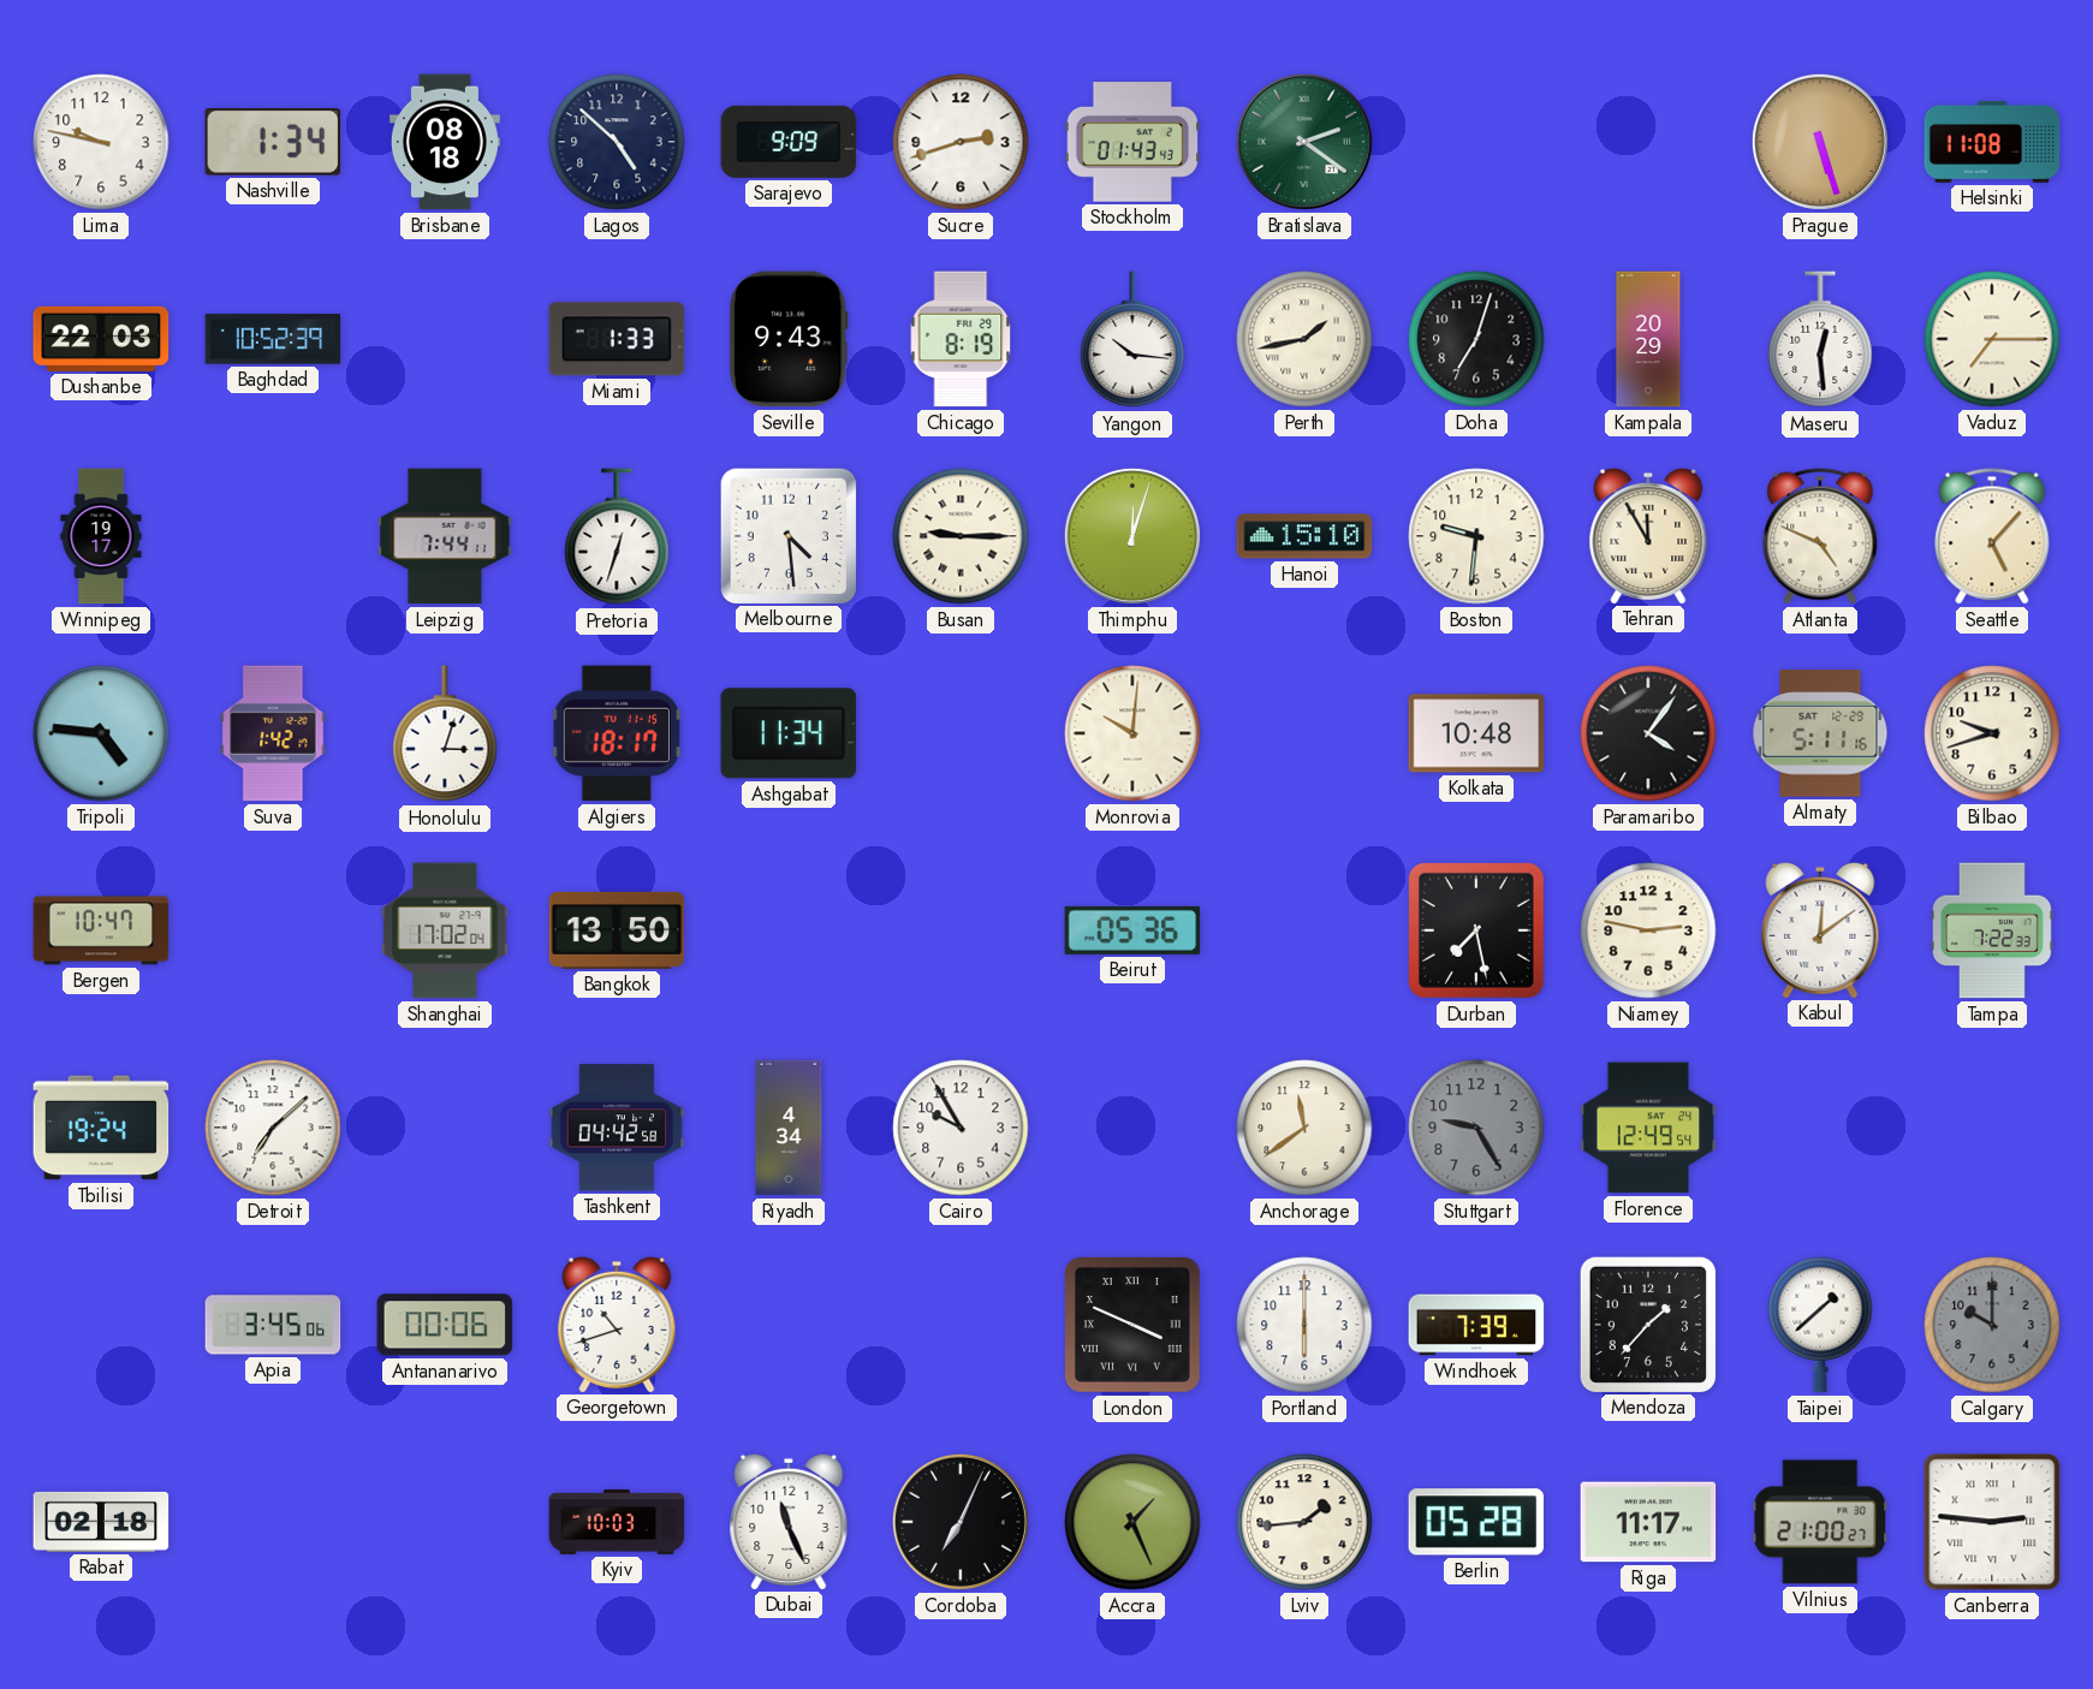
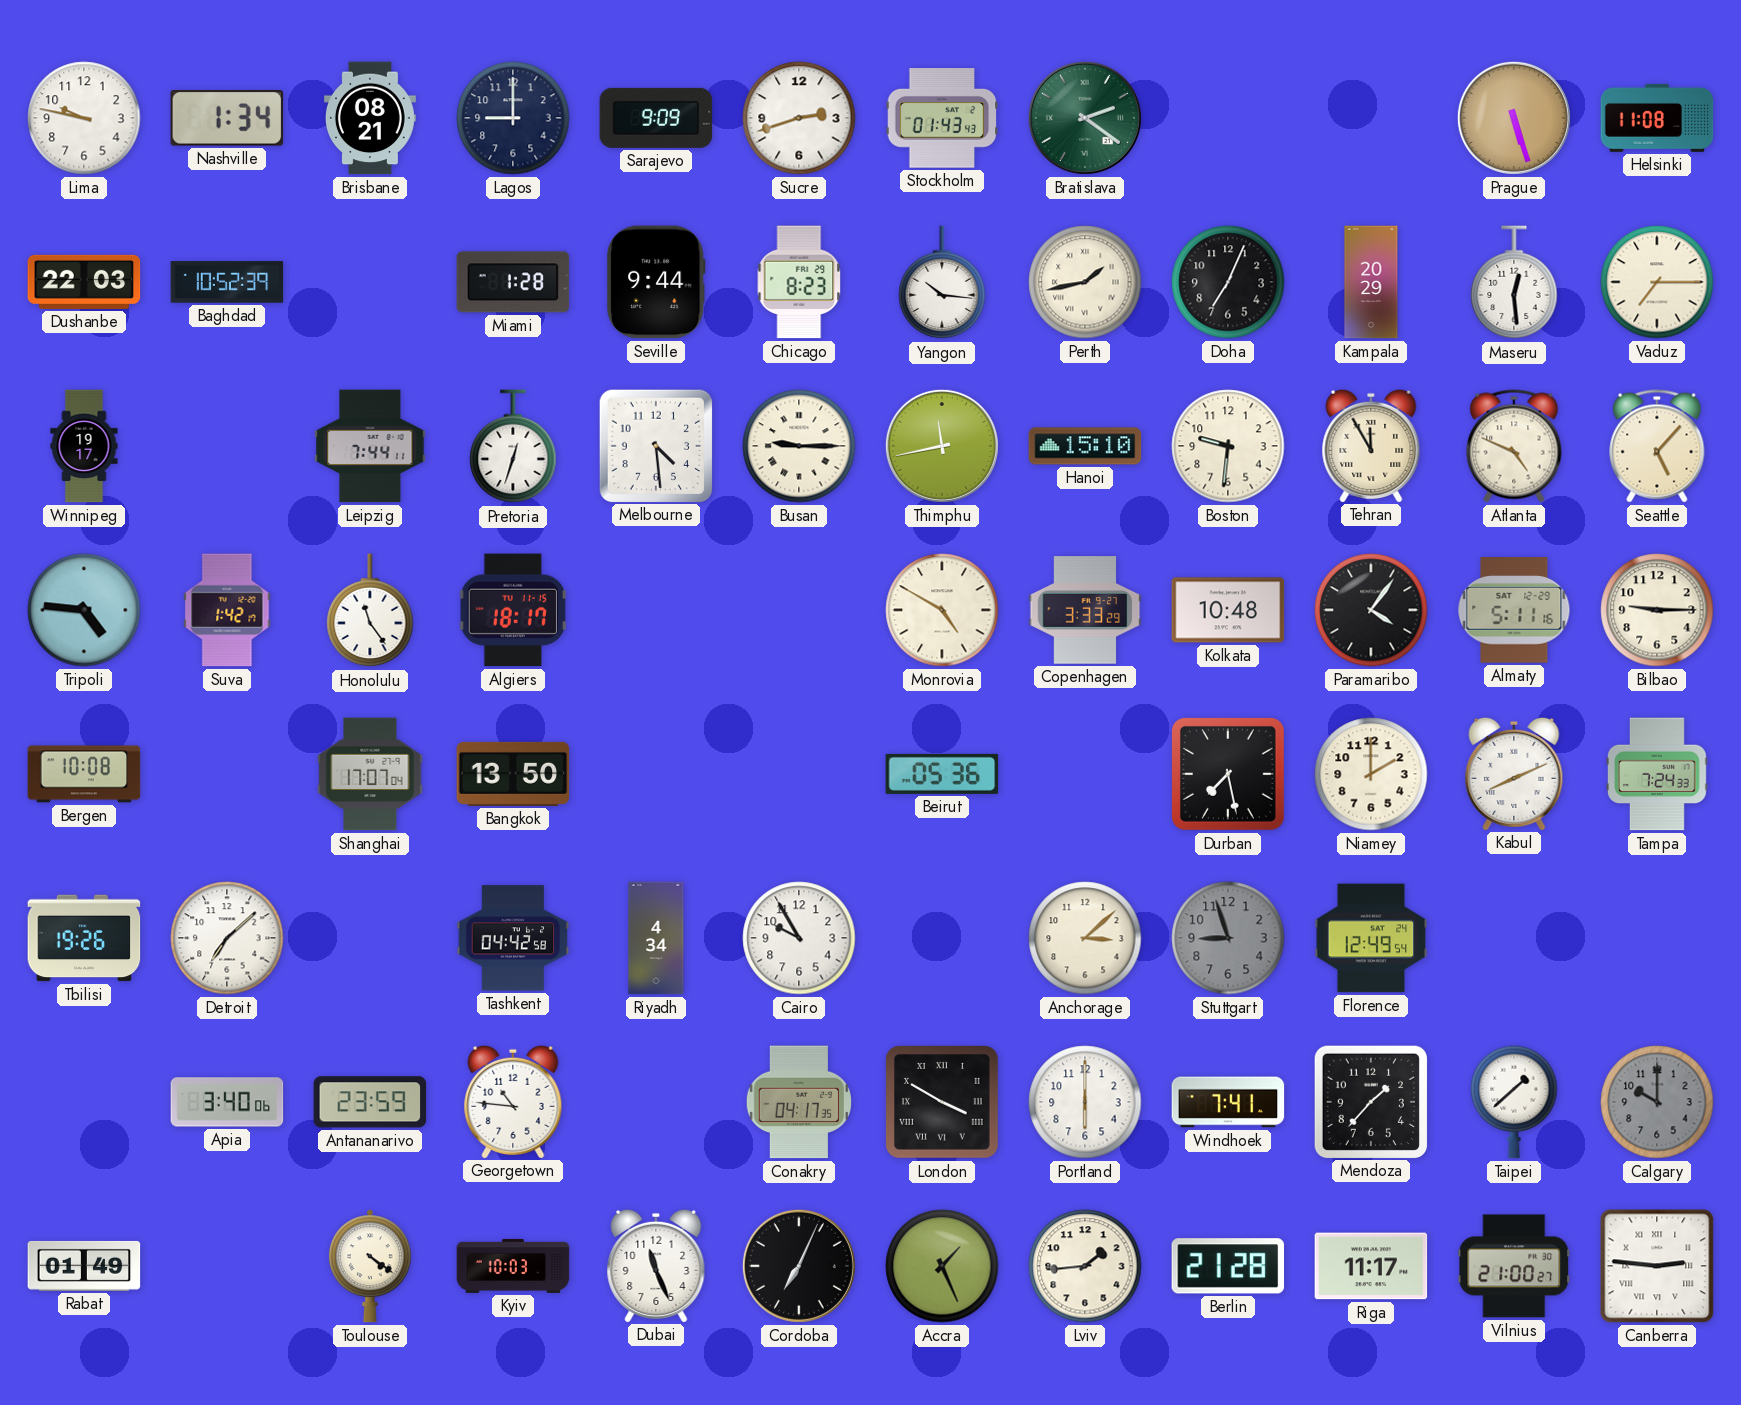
Brisbane: 08:18 -> 08:21
Lagos: 4:52 -> 9:00
Miami: 1:33 -> 1:28
Seville: 9:43 -> 9:44
Chicago: 8:19 -> 8:23
Doha: 7:03 -> 7:04
Thimphu: 12:03 -> 11:43
Honolulu: 3:03 -> 11:24
Ashgabat: 11:34 -> none
Monrovia: 10:01 -> 4:50
Copenhagen: none -> 3:33
Bilbao: 9:42 -> 9:15
Bergen: 10:47 -> 10:08
Shanghai: 17:02 -> 17:07
Niamey: 2:47 -> 2:00
Kabul: 12:09 -> 8:11
Tampa: 7:22 -> 7:24
Tbilisi: 19:24 -> 19:26
Anchorage: 11:39 -> 3:08
Stuttgart: 9:25 -> 8:57
Apia: 3:45 -> 3:40
Antananarivo: 00:06 -> 23:59
Georgetown: 10:42 -> 10:46
Conakry: none -> 04:17
London: 3:49 -> 3:50
Windhoek: 7:39 -> 7:41
Rabat: 02:18 -> 01:49
Toulouse: none -> 4:21
Berlin: 05:28 -> 21:28
